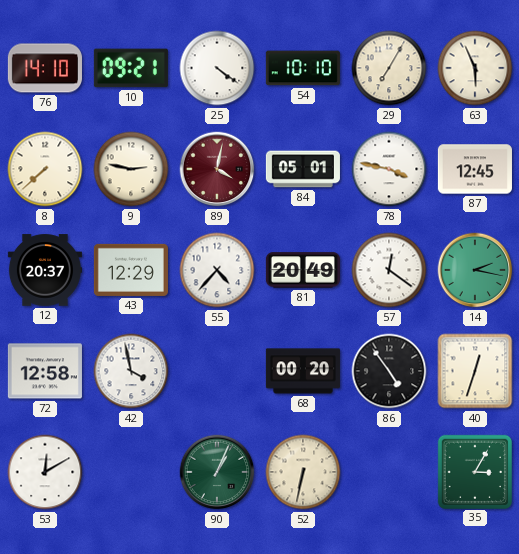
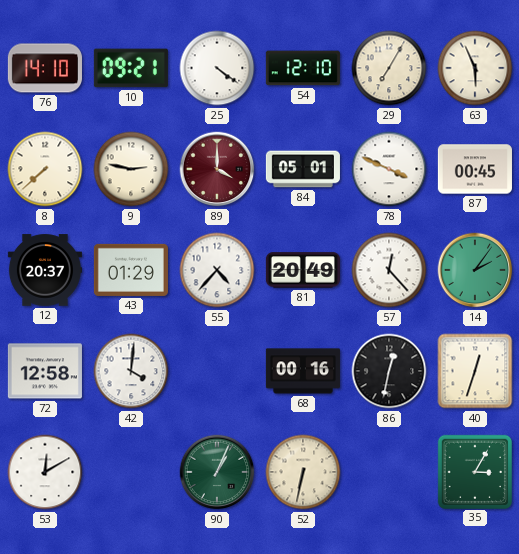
54: 10:10 -> 12:10
89: 4:02 -> 4:00
78: 3:47 -> 3:49
87: 12:45 -> 00:45
43: 12:29 -> 01:29
57: 12:21 -> 12:23
14: 2:17 -> 2:06
42: 3:58 -> 4:01
68: 00:20 -> 00:16
86: 4:54 -> 12:32
